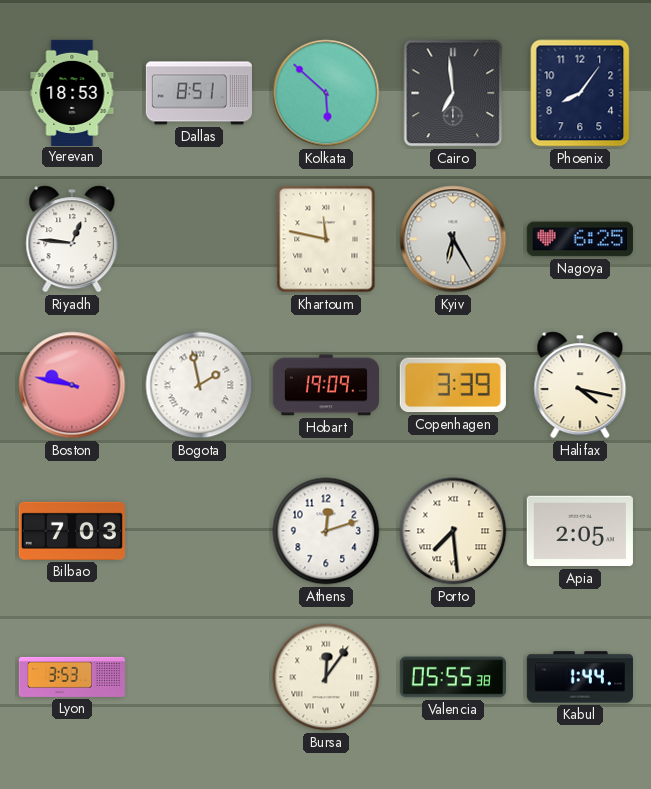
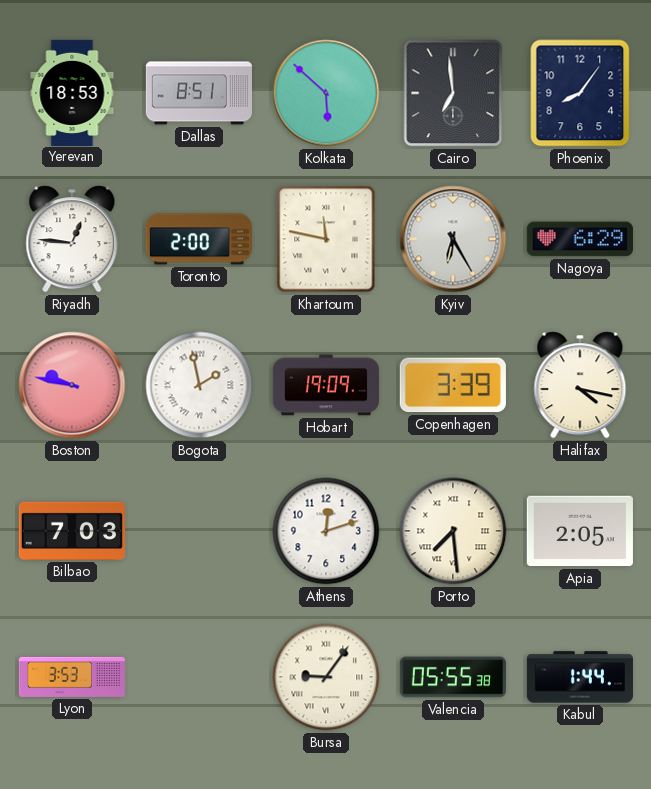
Toronto: none -> 2:00
Nagoya: 6:25 -> 6:29
Bursa: 12:06 -> 9:06
